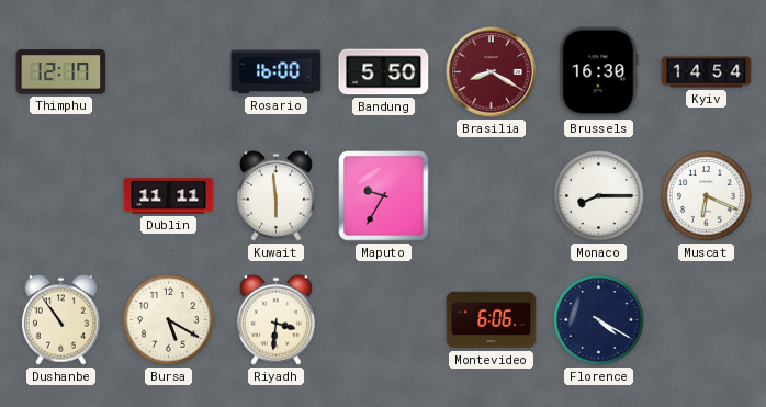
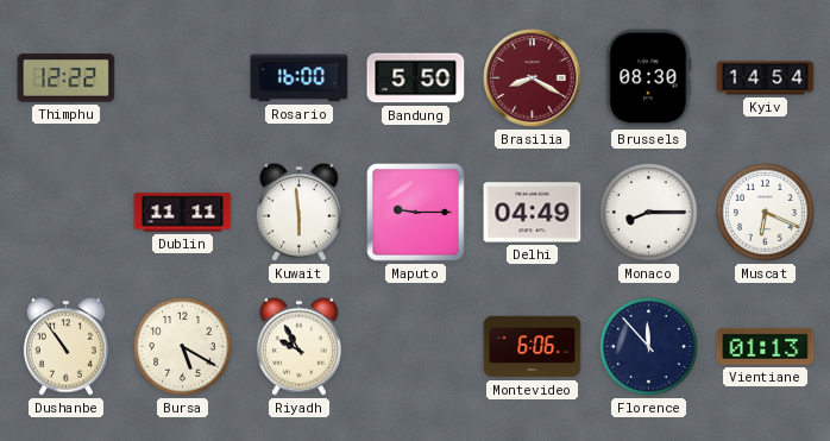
Thimphu: 12:17 -> 12:22
Brussels: 16:30 -> 08:30
Maputo: 9:35 -> 9:15
Delhi: none -> 04:49
Riyadh: 3:31 -> 9:55
Florence: 4:20 -> 11:53
Vientiane: none -> 01:13
